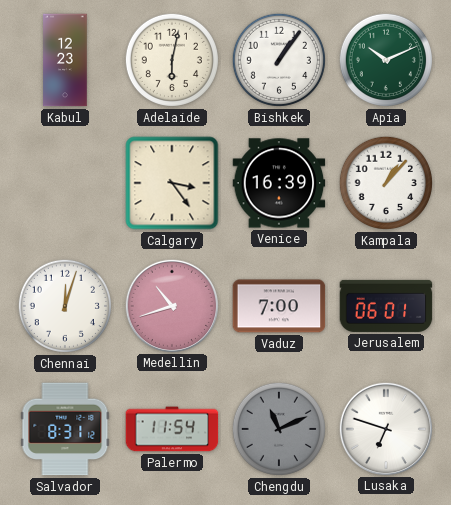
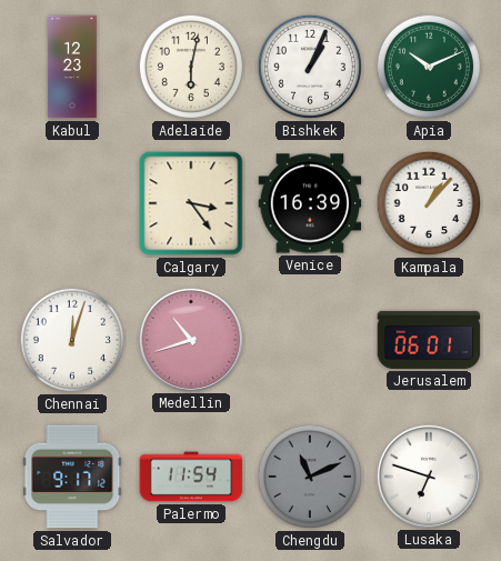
Bishkek: 1:06 -> 1:04
Vaduz: 7:00 -> none
Salvador: 8:31 -> 9:17
